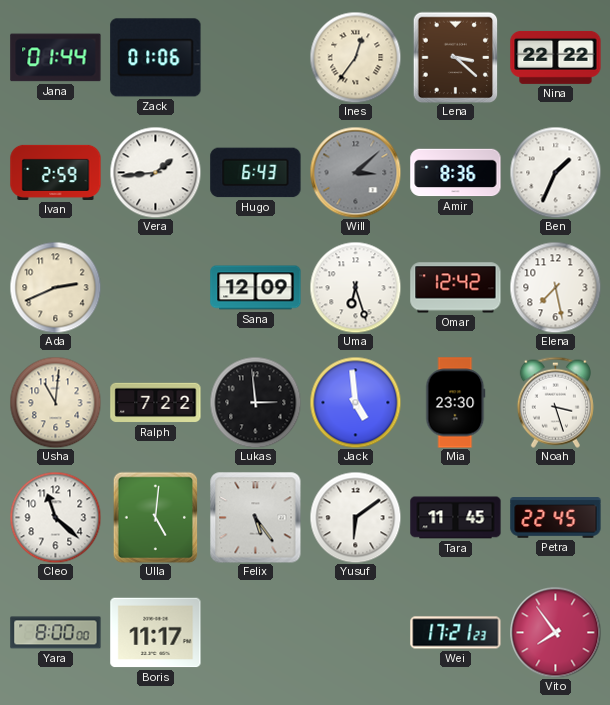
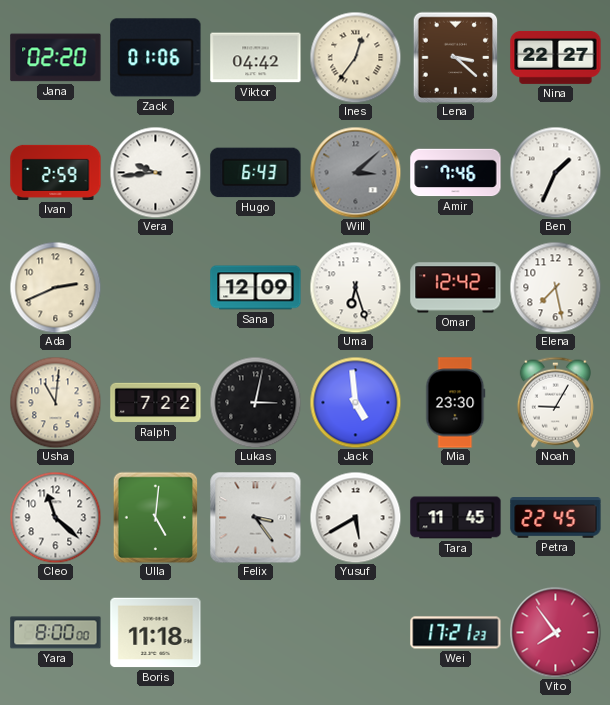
Jana: 01:44 -> 02:20
Viktor: none -> 04:42
Nina: 22:22 -> 22:27
Vera: 1:44 -> 9:44
Amir: 8:36 -> 7:46
Lukas: 2:59 -> 3:02
Noah: 3:27 -> 9:05
Felix: 5:24 -> 3:24
Yusuf: 6:09 -> 5:40
Boris: 11:17 -> 11:18
